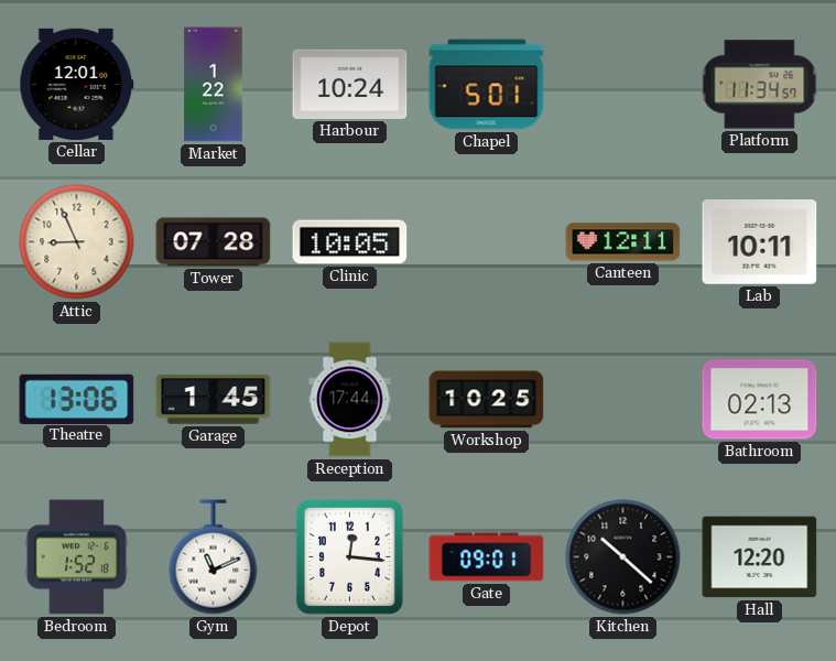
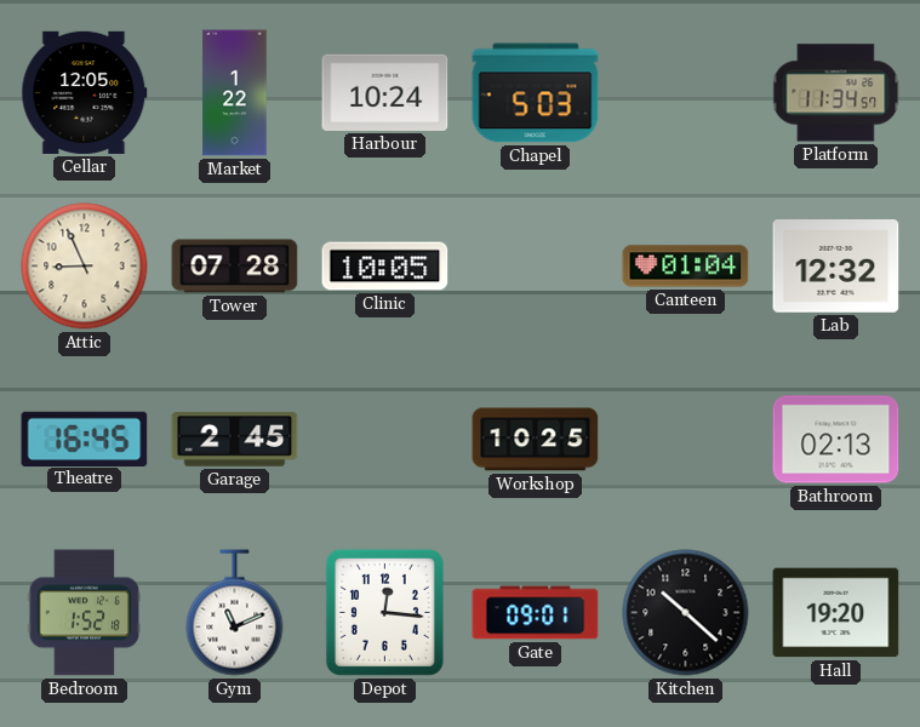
Cellar: 12:01 -> 12:05
Chapel: 5:01 -> 5:03
Canteen: 12:11 -> 01:04
Lab: 10:11 -> 12:32
Theatre: 13:06 -> 16:45
Garage: 1:45 -> 2:45
Reception: 17:44 -> none
Hall: 12:20 -> 19:20
